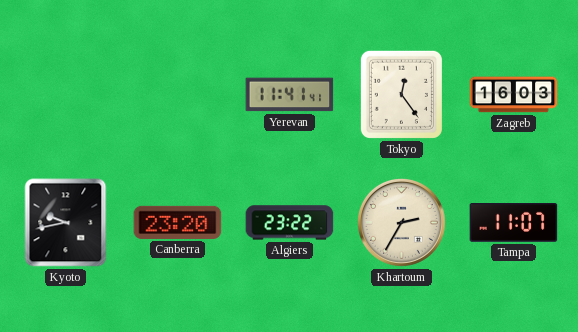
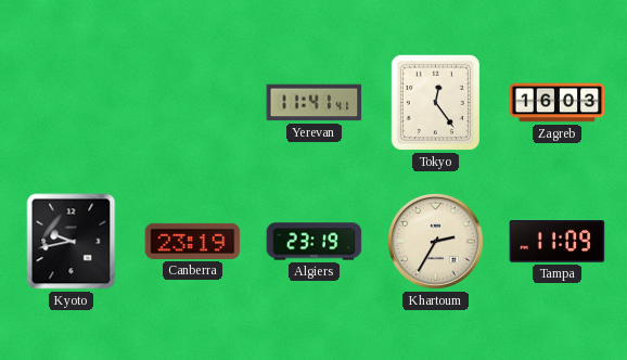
Canberra: 23:20 -> 23:19
Algiers: 23:22 -> 23:19
Tampa: 11:07 -> 11:09
